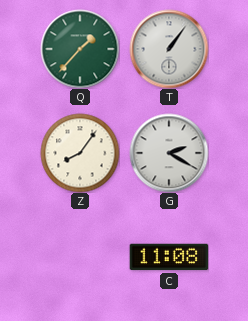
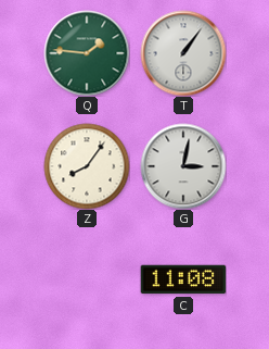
Q: 1:37 -> 1:46
G: 2:20 -> 3:02
